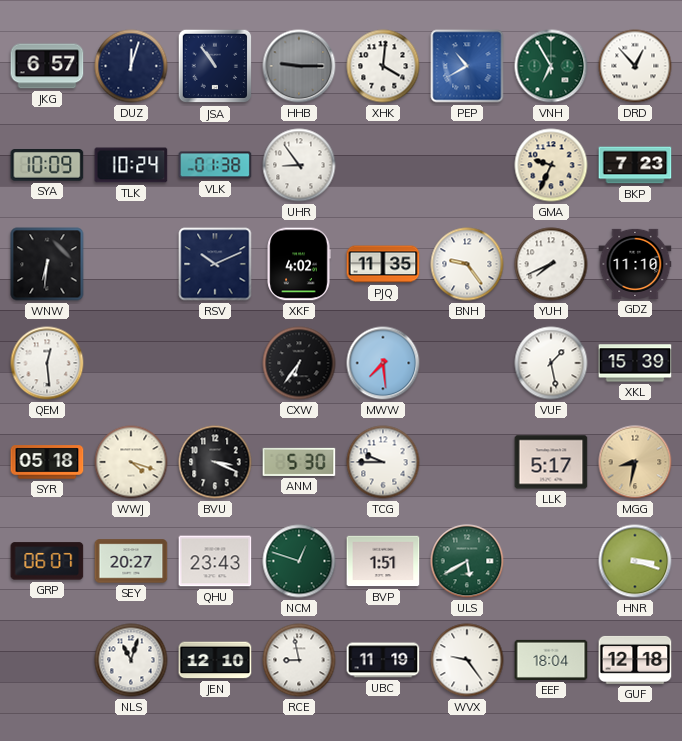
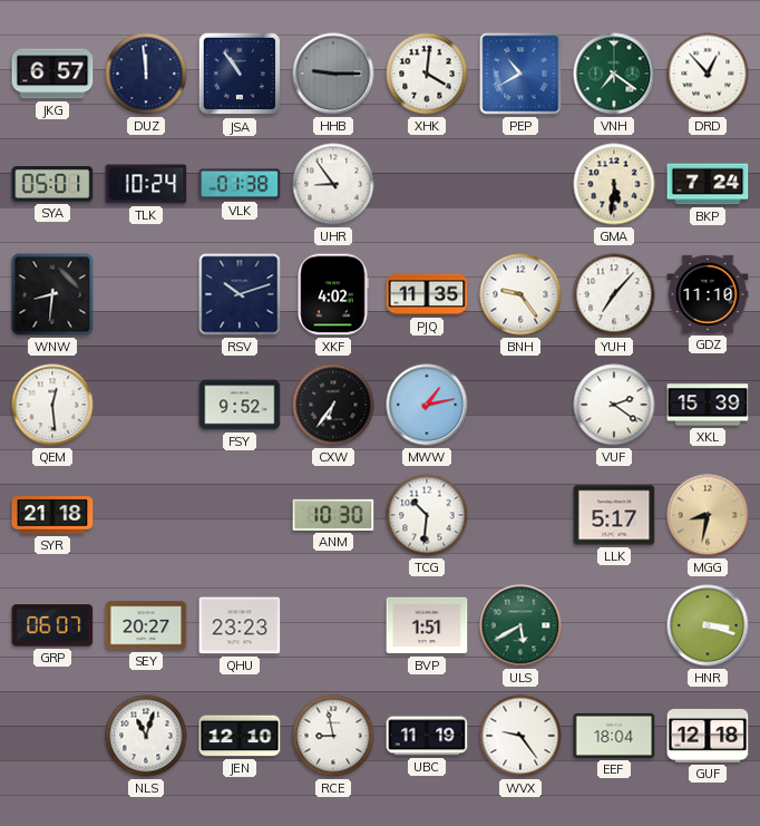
DUZ: 12:03 -> 11:59
VNH: 6:55 -> 7:21
SYA: 10:09 -> 05:01
GMA: 9:34 -> 5:31
BKP: 7:23 -> 7:24
WNW: 6:31 -> 8:31
RSV: 10:11 -> 10:12
YUH: 7:41 -> 7:07
FSY: none -> 9:52
MWW: 7:29 -> 1:13
VUF: 1:28 -> 2:21
SYR: 05:18 -> 21:18
WWJ: 4:18 -> none
BVU: 3:19 -> none
ANM: 5:30 -> 10:30
TCG: 9:45 -> 10:31
QHU: 23:43 -> 23:23
NCM: 12:48 -> none
